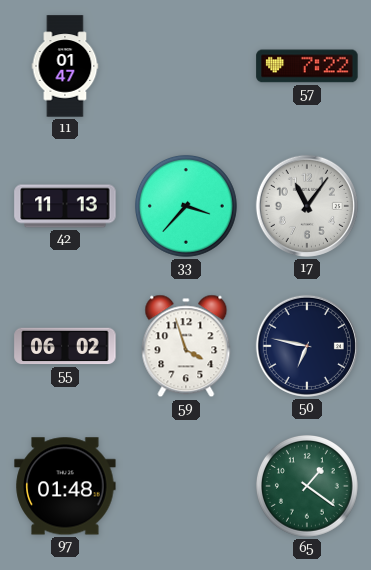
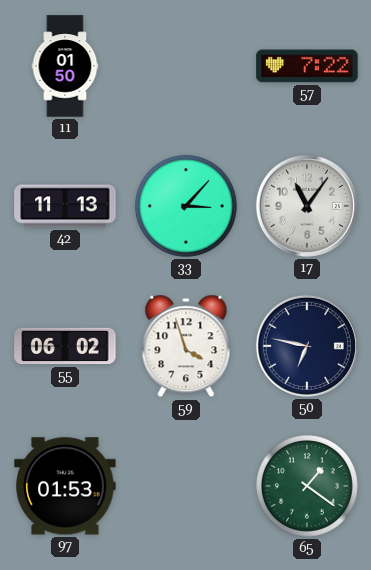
11: 01:47 -> 01:50
33: 3:37 -> 3:07
97: 01:48 -> 01:53
